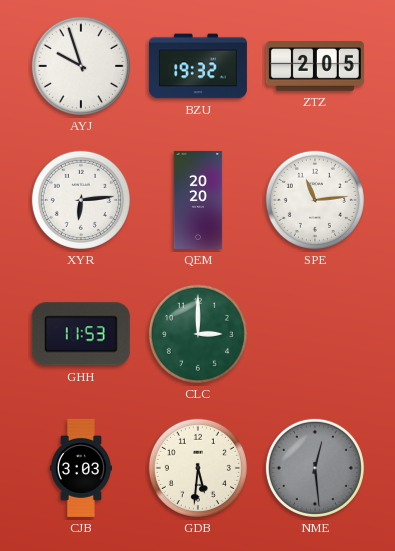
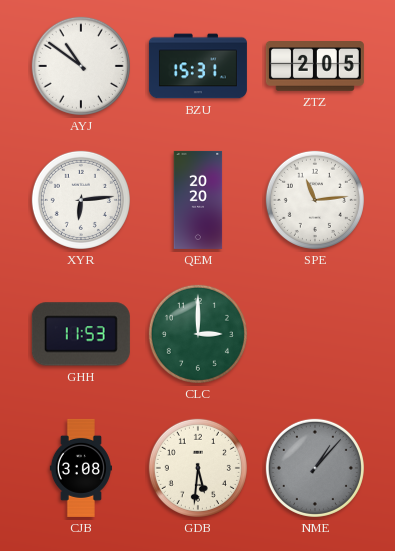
AYJ: 9:57 -> 10:51
BZU: 19:32 -> 15:31
CJB: 3:03 -> 3:08
NME: 12:29 -> 1:07
